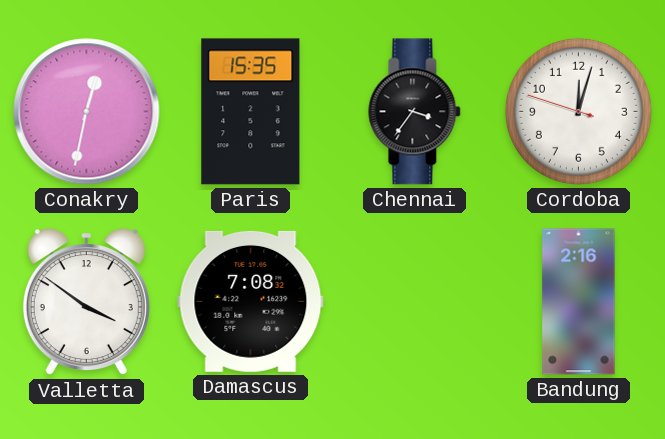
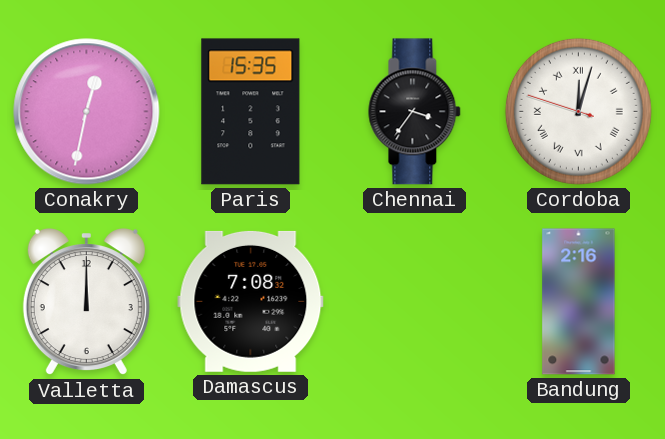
Cordoba numerals: Arabic -> Roman
Valletta: 3:51 -> 12:00
